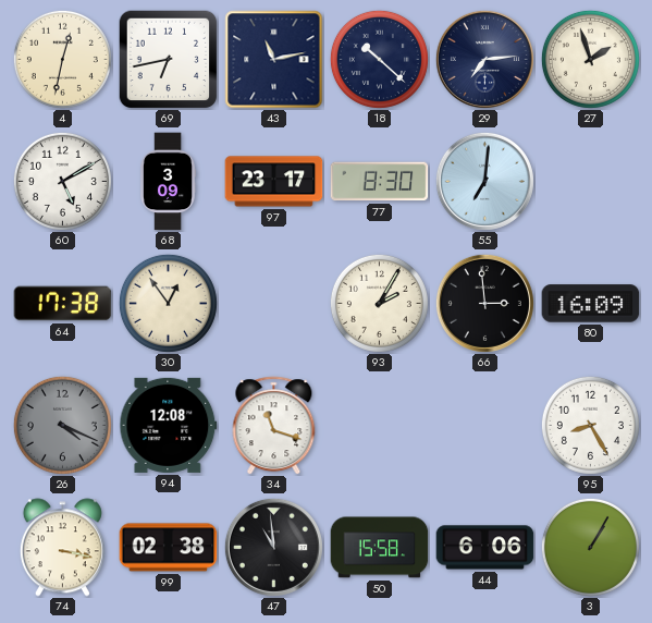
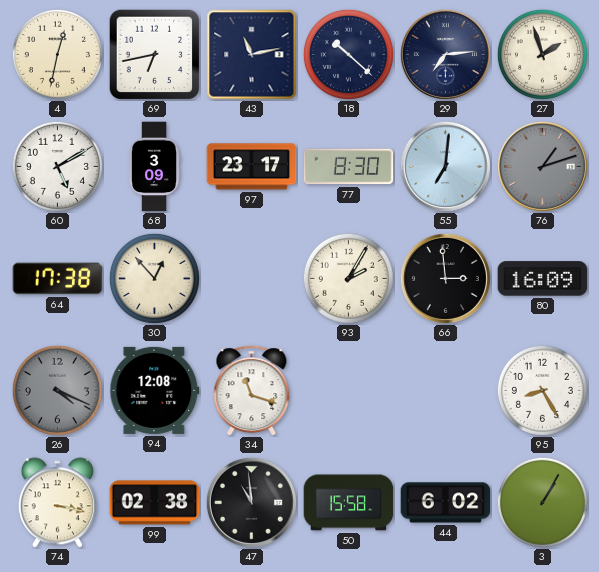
76: none -> 1:12
30: 12:54 -> 12:53
44: 6:06 -> 6:02
